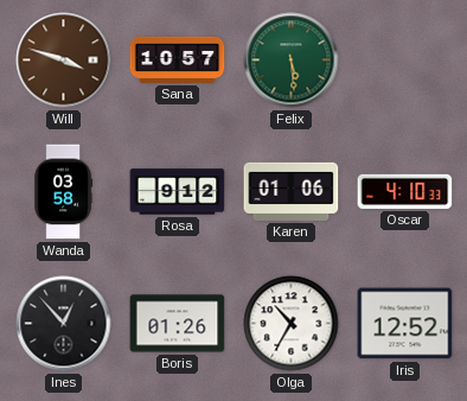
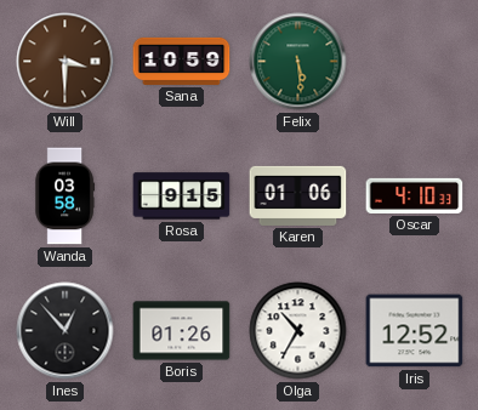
Will: 3:48 -> 3:30
Sana: 10:57 -> 10:59
Rosa: 9:12 -> 9:15
